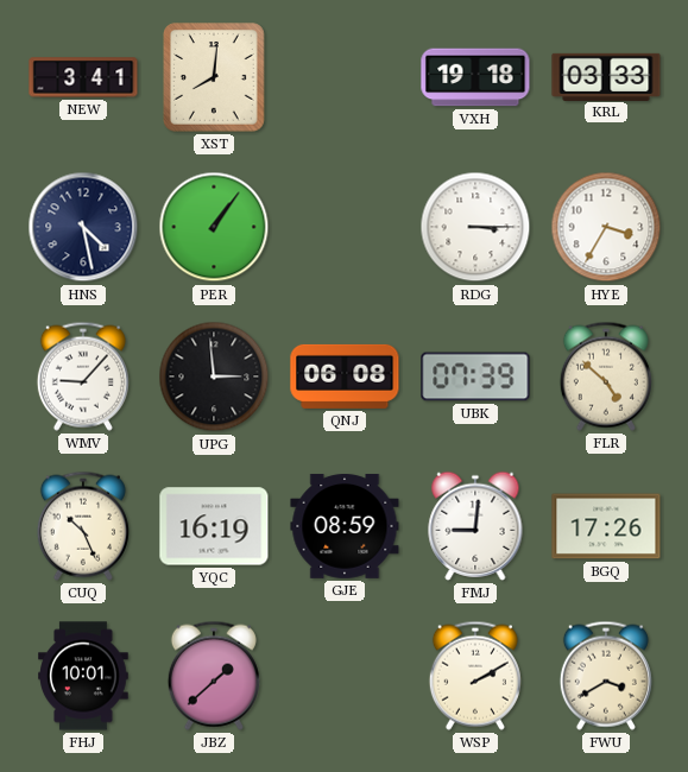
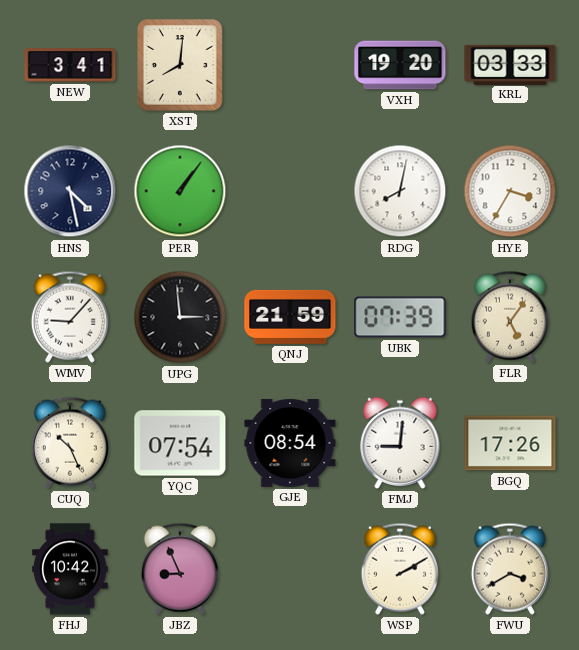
VXH: 19:18 -> 19:20
RDG: 3:15 -> 8:02
QNJ: 06:08 -> 21:59
FLR: 4:52 -> 5:06
YQC: 16:19 -> 07:54
GJE: 08:59 -> 08:54
FHJ: 10:01 -> 10:42
JBZ: 1:38 -> 8:56
